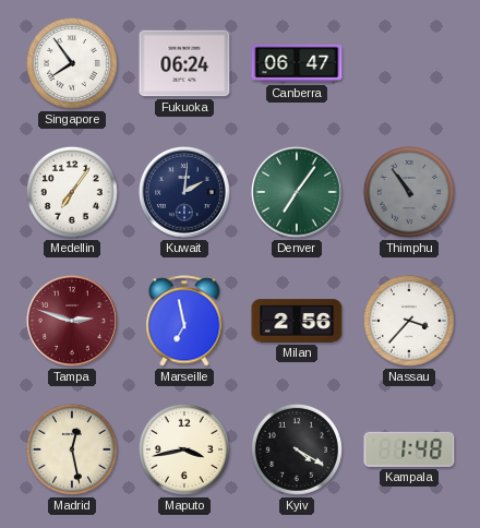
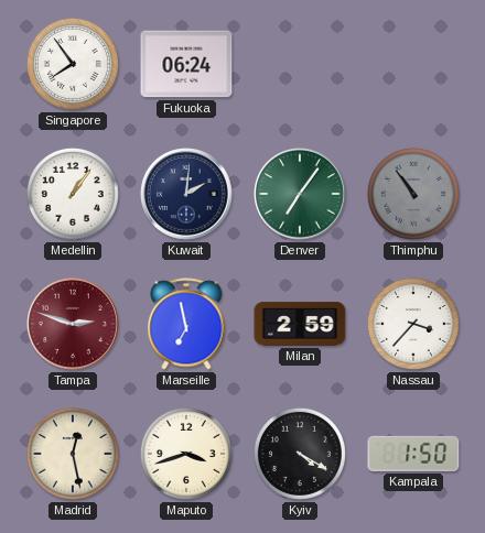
Canberra: 06:47 -> none
Medellin: 7:06 -> 1:06
Milan: 2:56 -> 2:59
Maputo: 3:43 -> 3:42
Kampala: 1:48 -> 1:50
